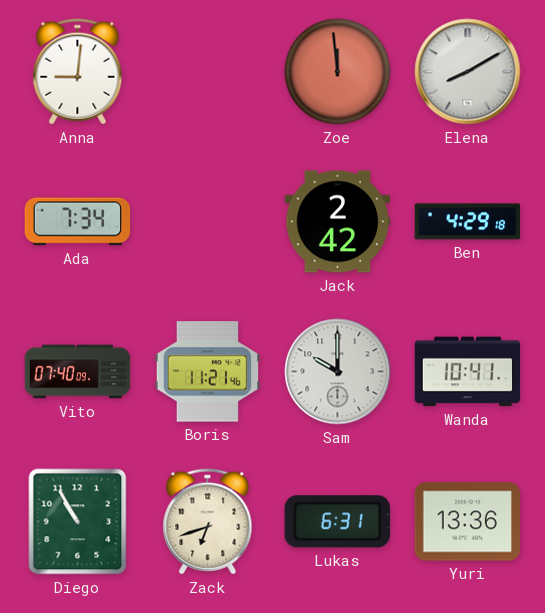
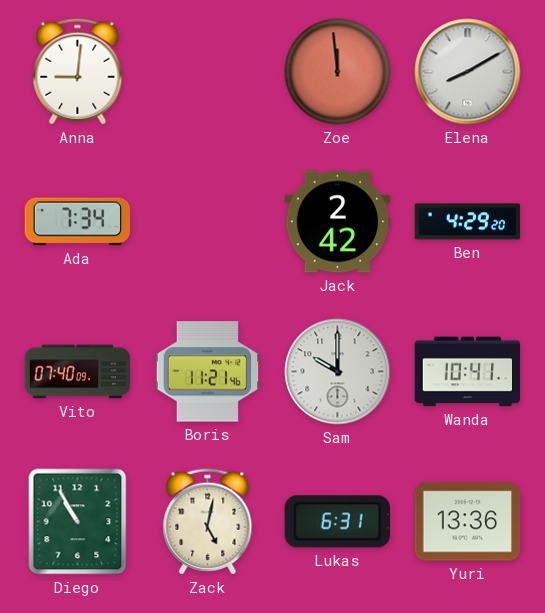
Ben: 4:29:18 -> 4:29:20
Zack: 6:42 -> 5:02
